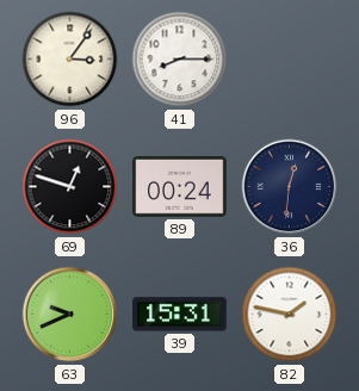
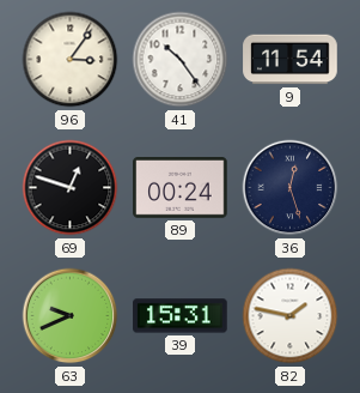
41: 8:15 -> 10:24
9: none -> 11:54
36: 12:31 -> 12:27
